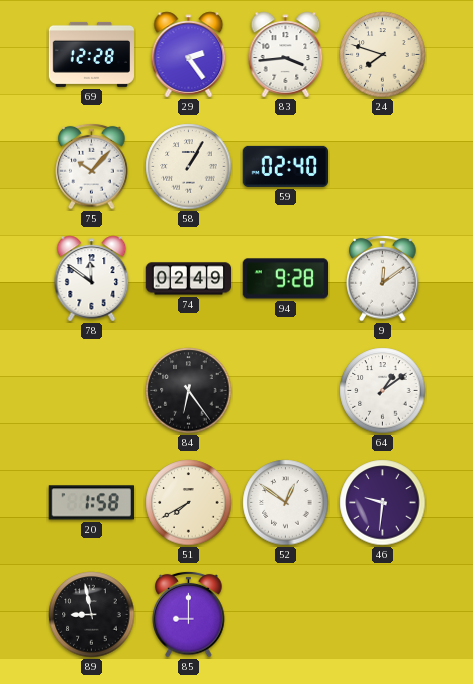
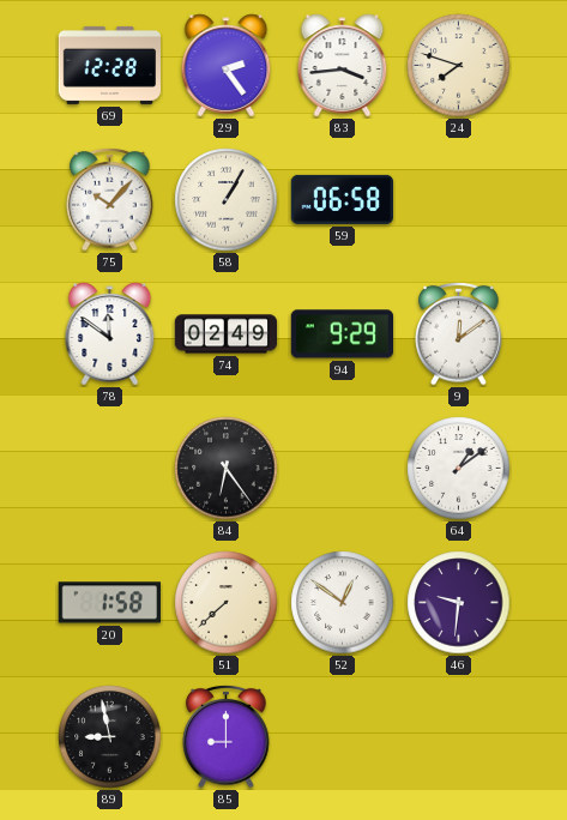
59: 02:40 -> 06:58
94: 9:28 -> 9:29
51: 7:40 -> 7:38
